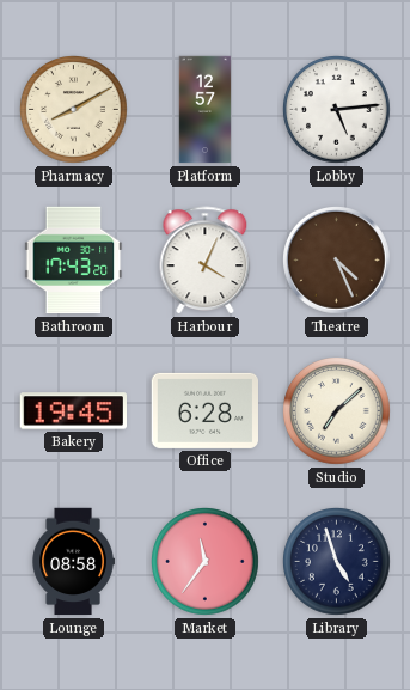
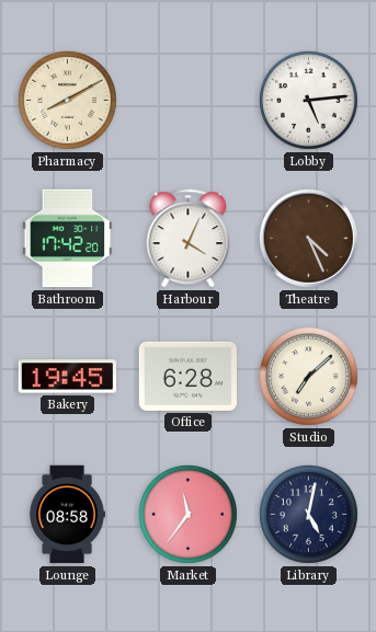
Platform: 12:57 -> none
Bathroom: 17:43 -> 17:42
Library: 4:57 -> 5:02
